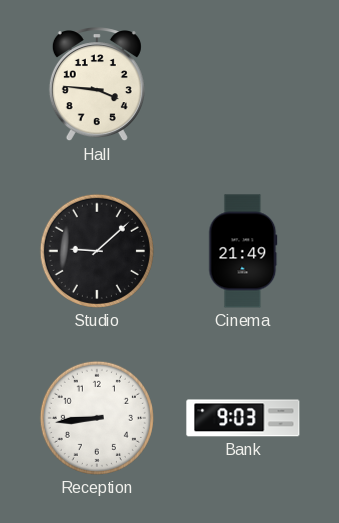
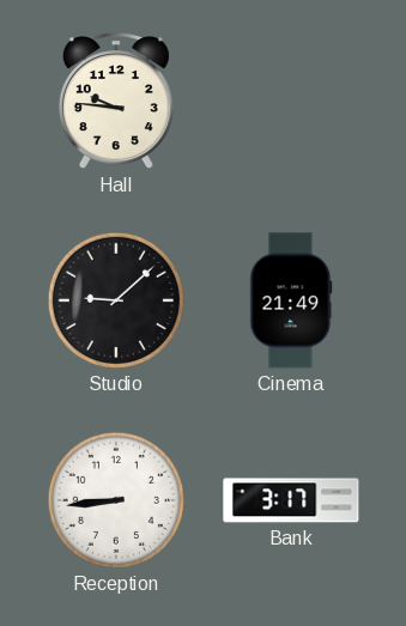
Hall: 3:46 -> 9:46
Bank: 9:03 -> 3:17
